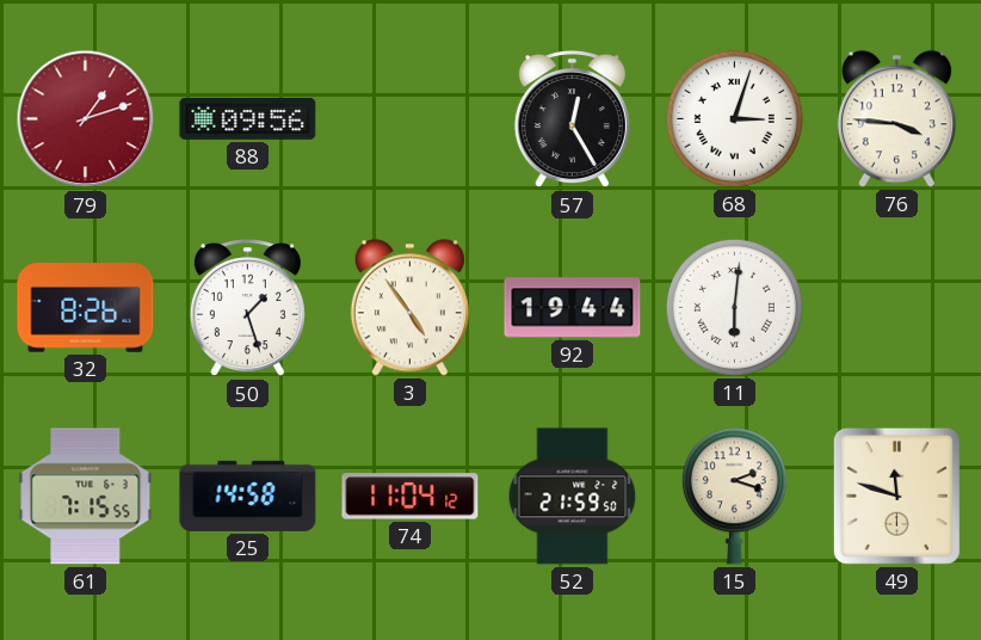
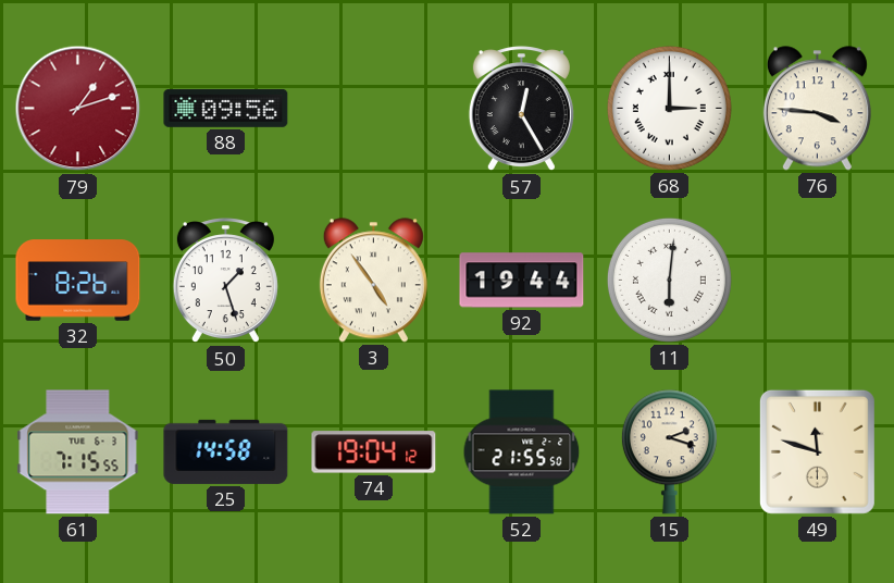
68: 3:03 -> 3:00
74: 11:04 -> 19:04
52: 21:59 -> 21:55
